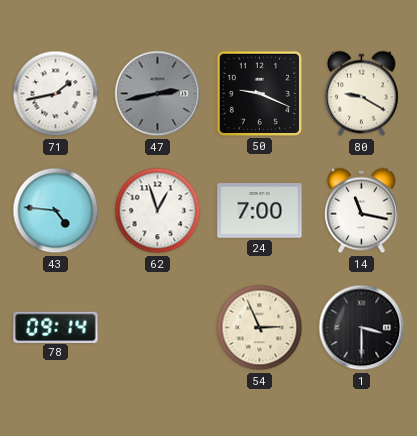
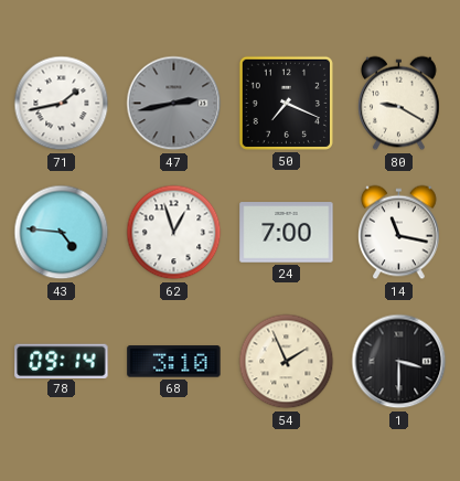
50: 9:19 -> 7:19
68: none -> 3:10
54: 2:56 -> 1:56
